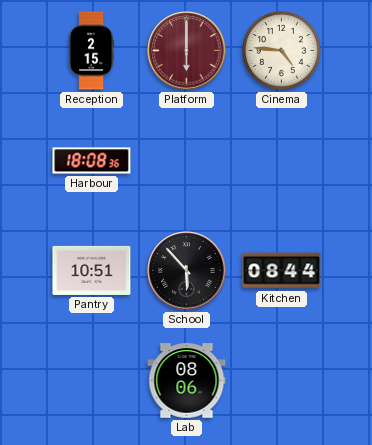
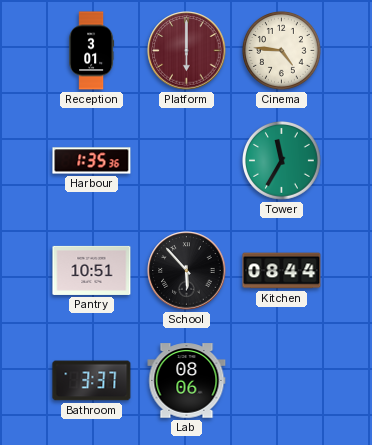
Reception: 2:15 -> 3:01
Harbour: 18:08 -> 1:35
Tower: none -> 11:35
Bathroom: none -> 3:37
